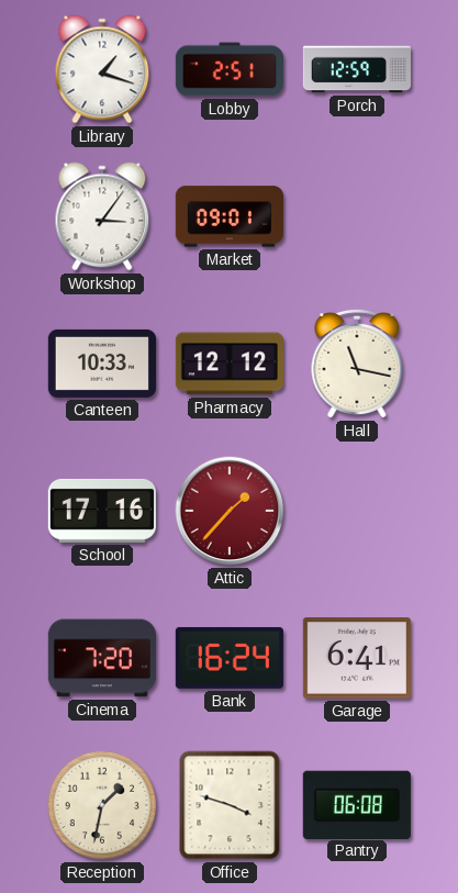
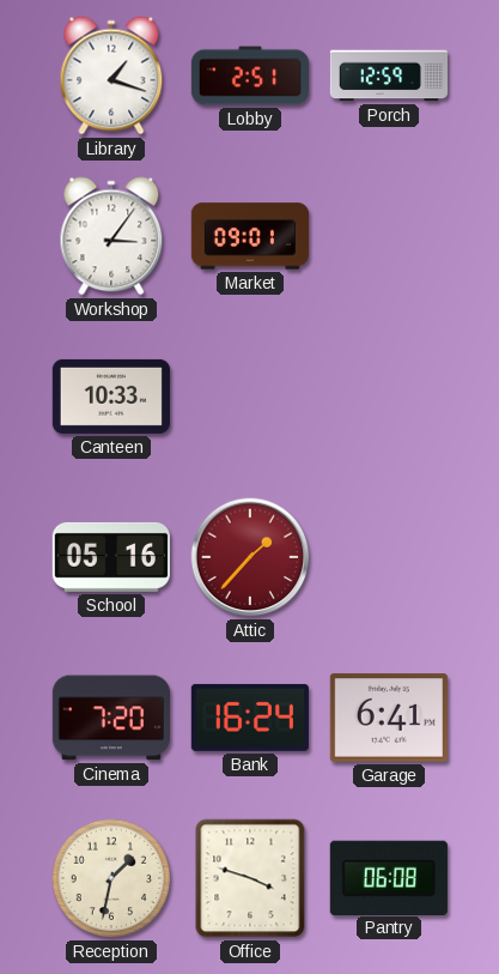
Pharmacy: 12:12 -> none
Hall: 11:17 -> none
School: 17:16 -> 05:16
